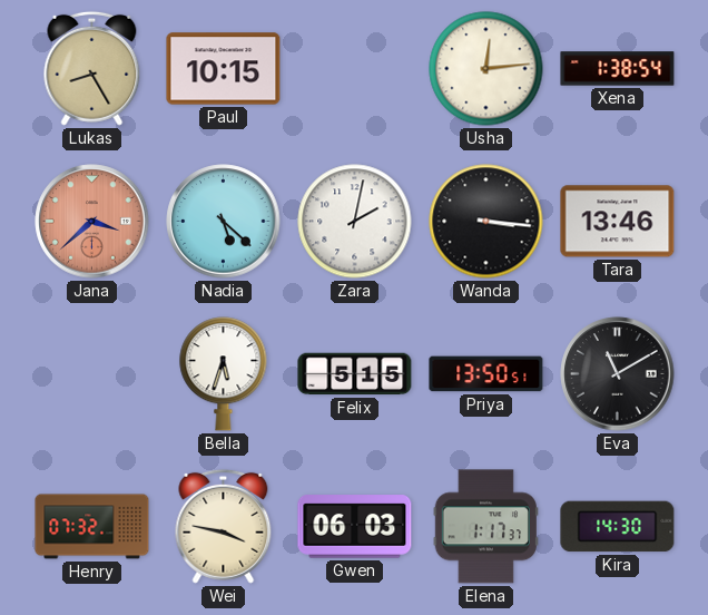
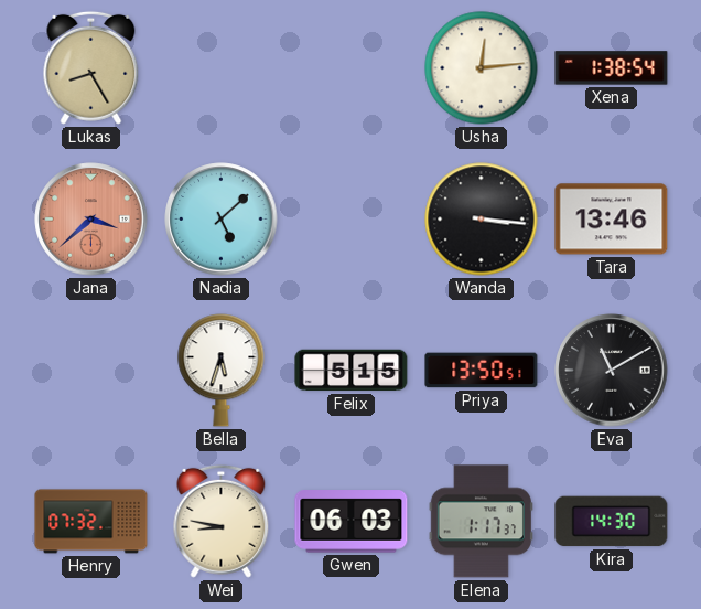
Paul: 10:15 -> none
Nadia: 5:22 -> 5:08
Zara: 2:02 -> none
Wei: 3:47 -> 8:47
